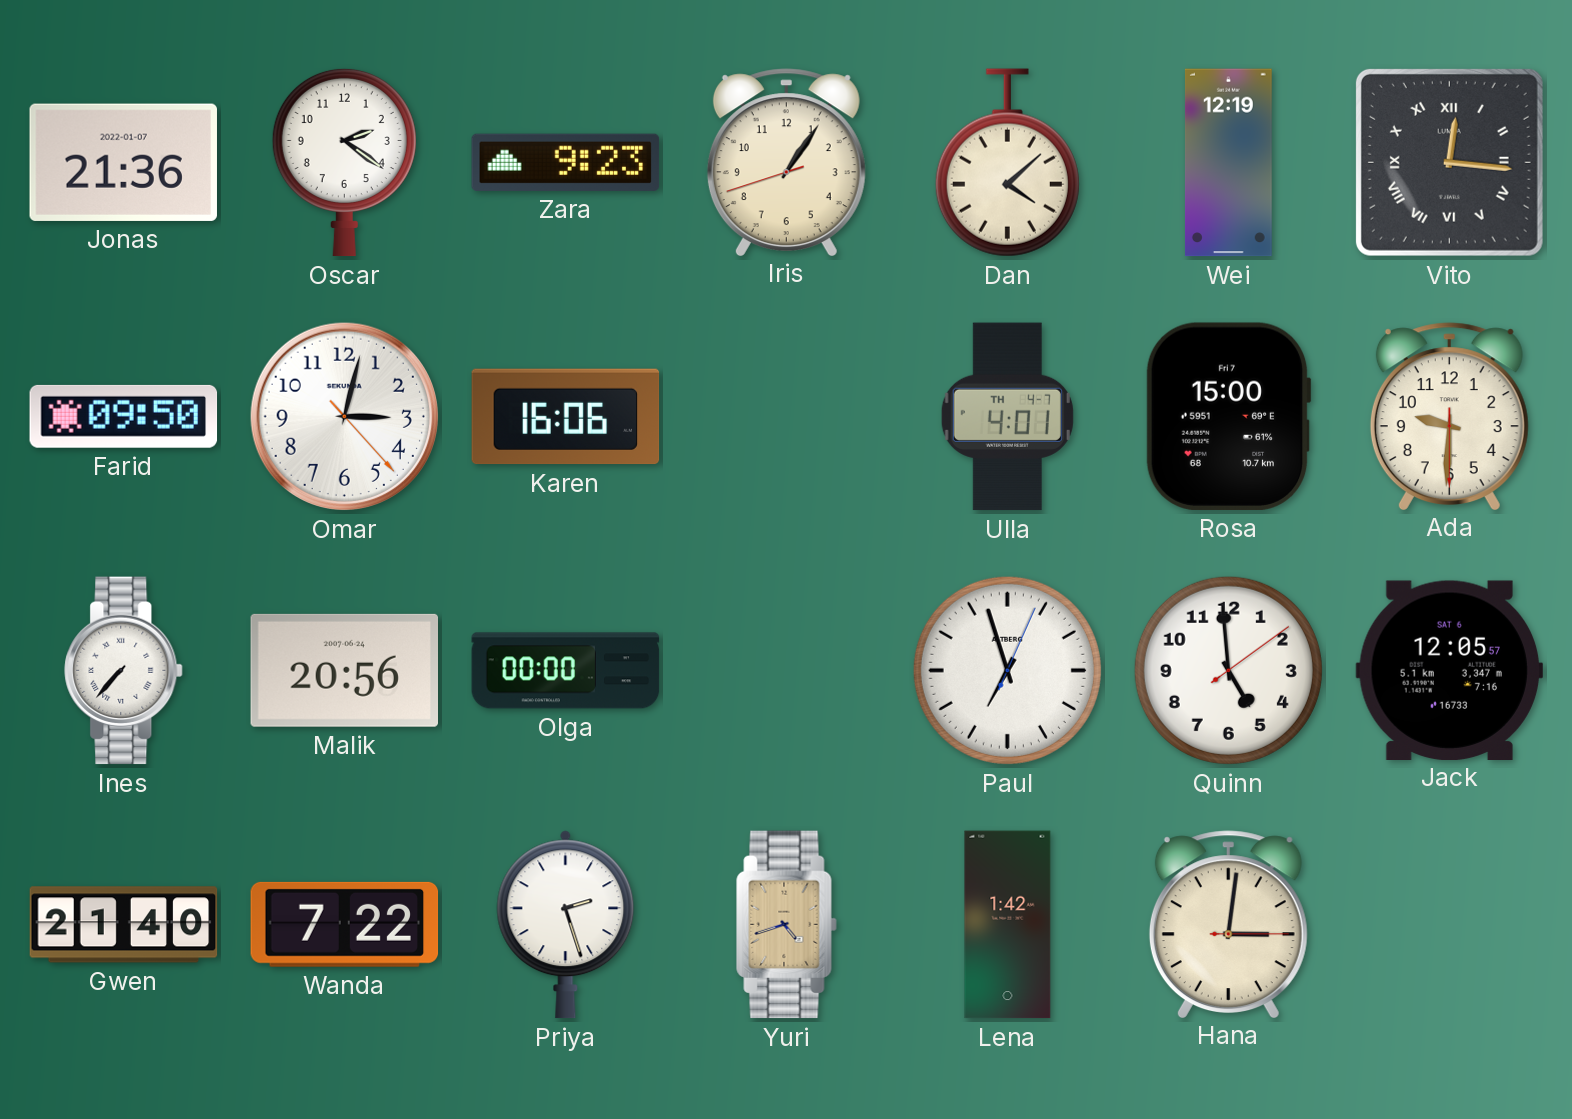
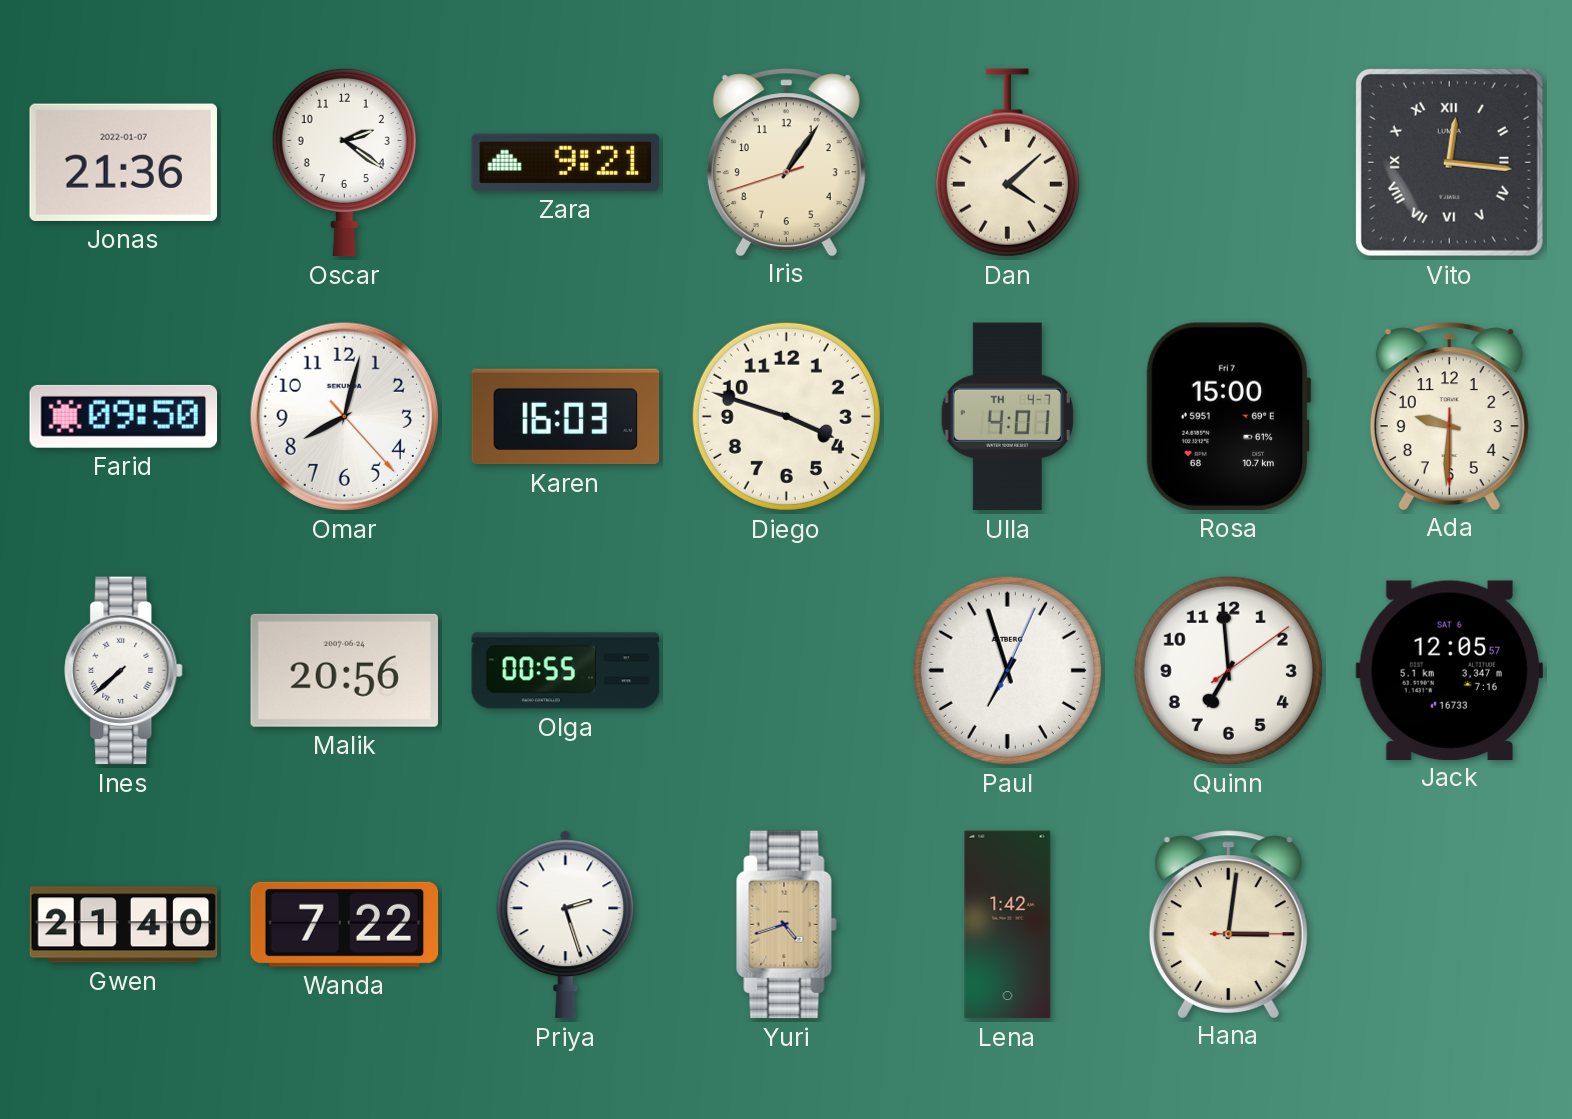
Zara: 9:23 -> 9:21
Wei: 12:19 -> none
Omar: 3:02 -> 8:02
Karen: 16:06 -> 16:03
Diego: none -> 3:48
Ines: 7:37 -> 7:38
Olga: 00:00 -> 00:55
Quinn: 4:59 -> 6:59
